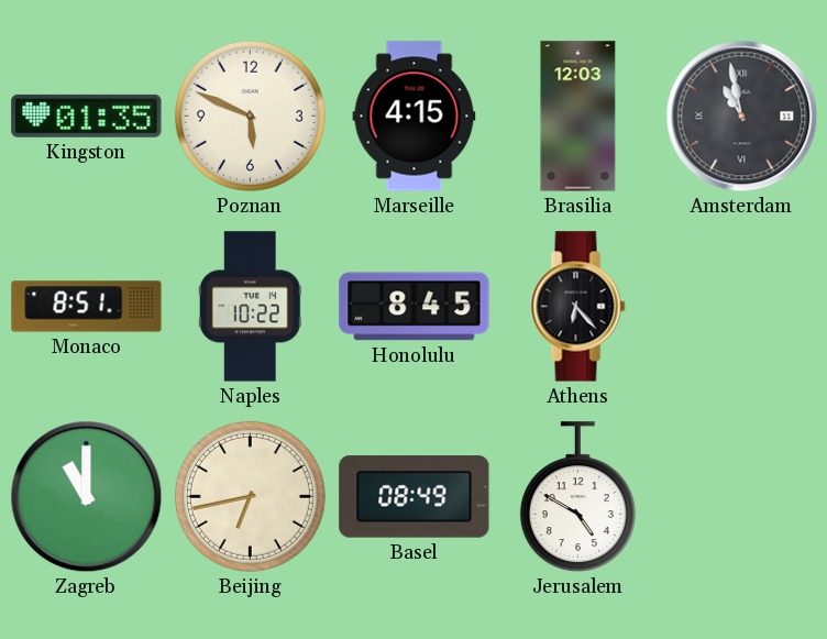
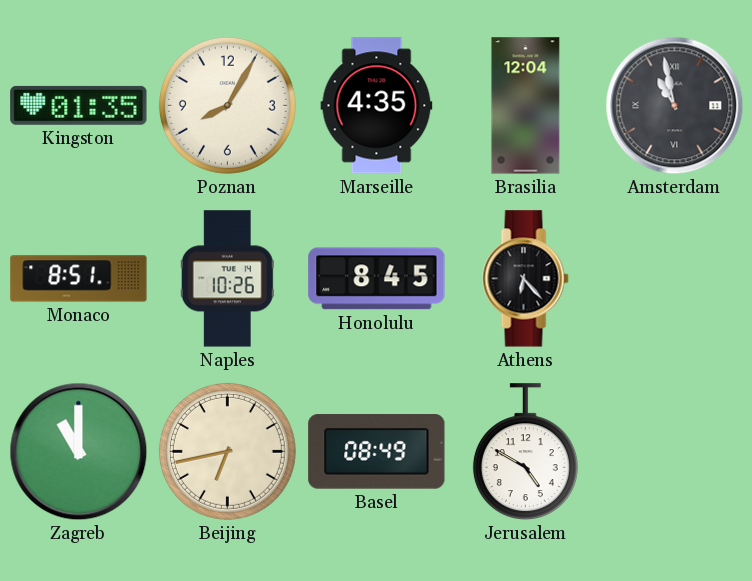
Poznan: 5:49 -> 8:05
Marseille: 4:15 -> 4:35
Brasilia: 12:03 -> 12:04
Naples: 10:22 -> 10:26
